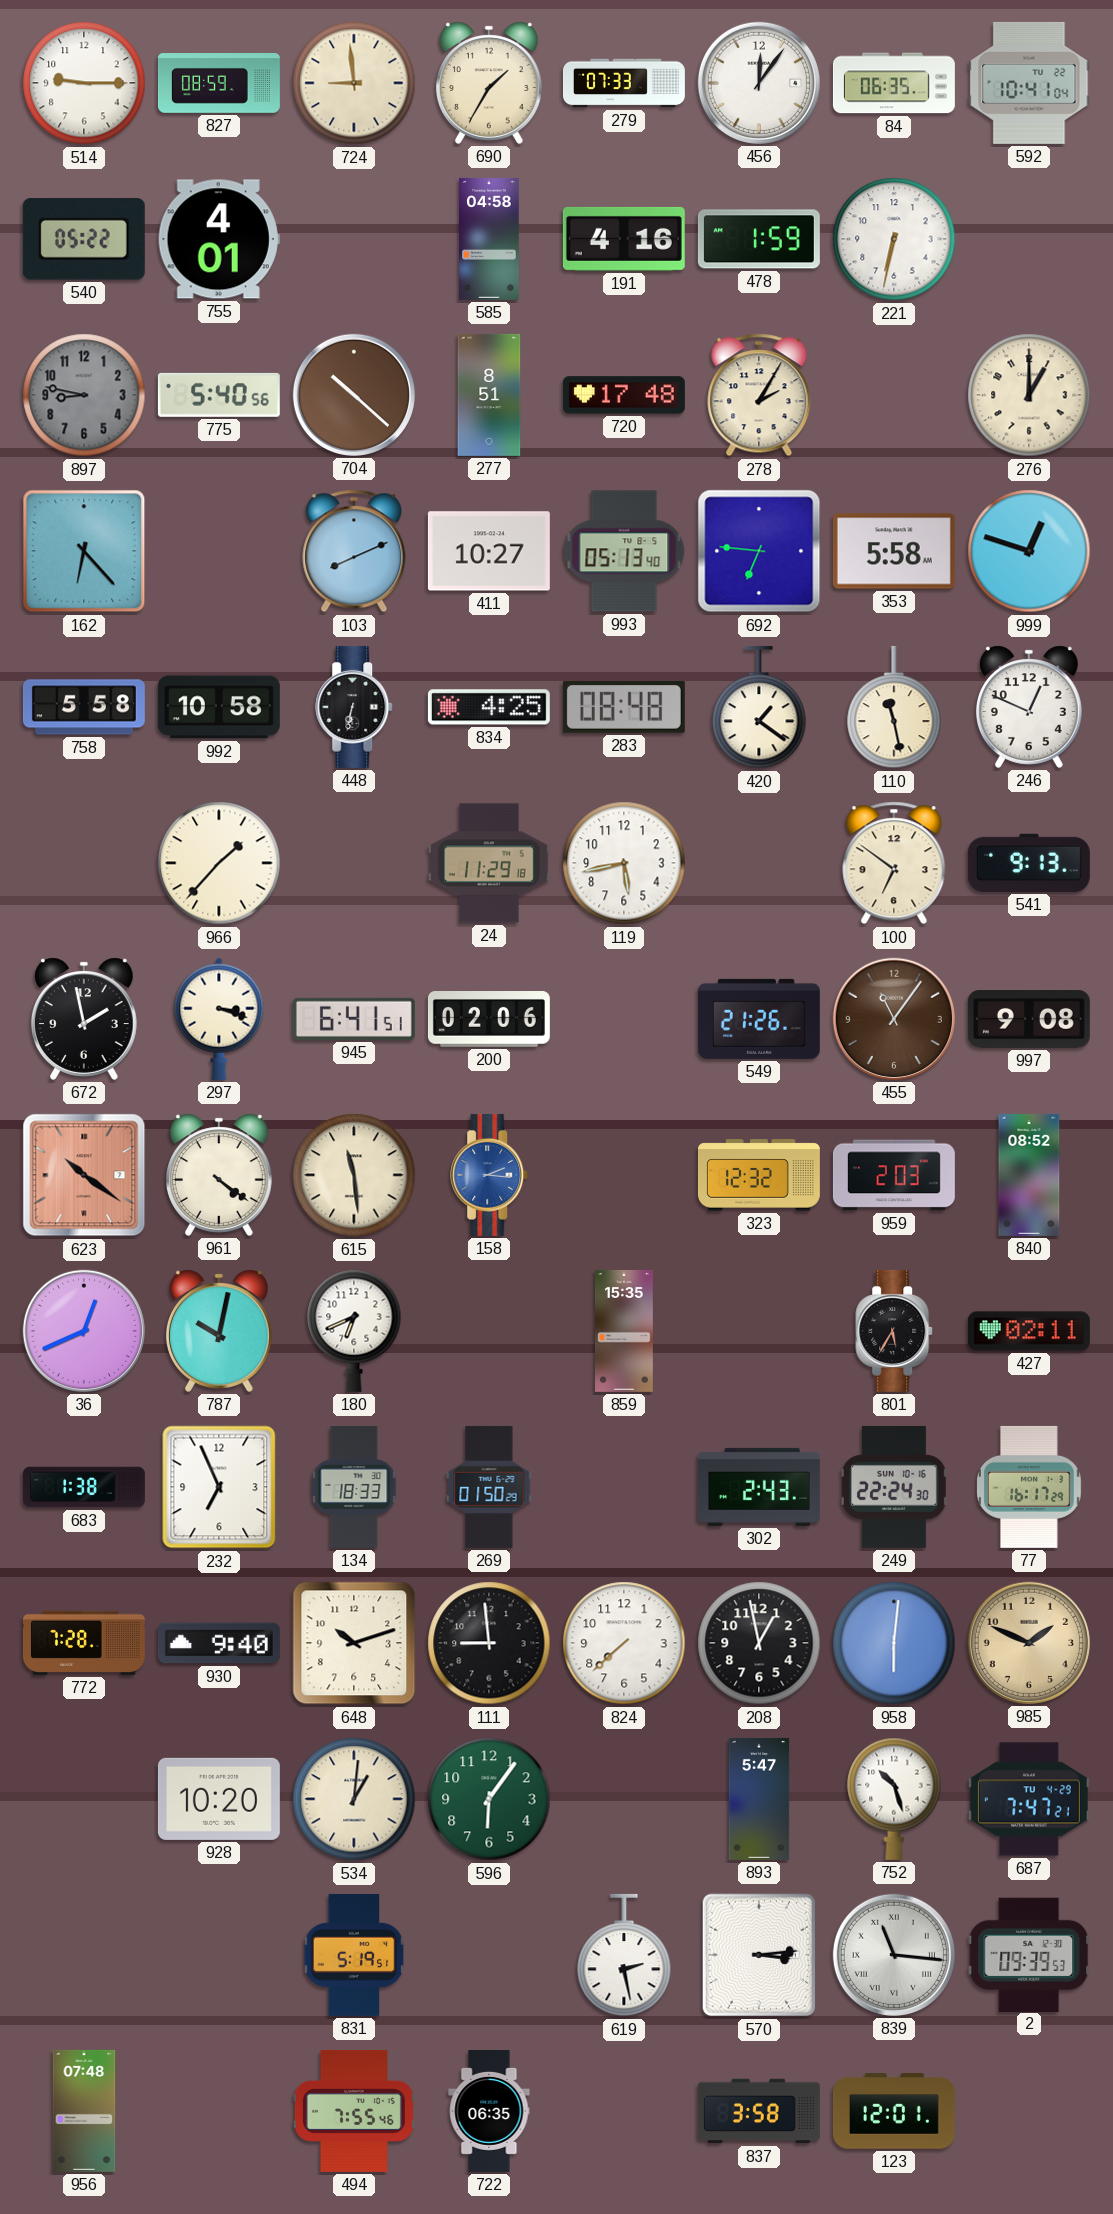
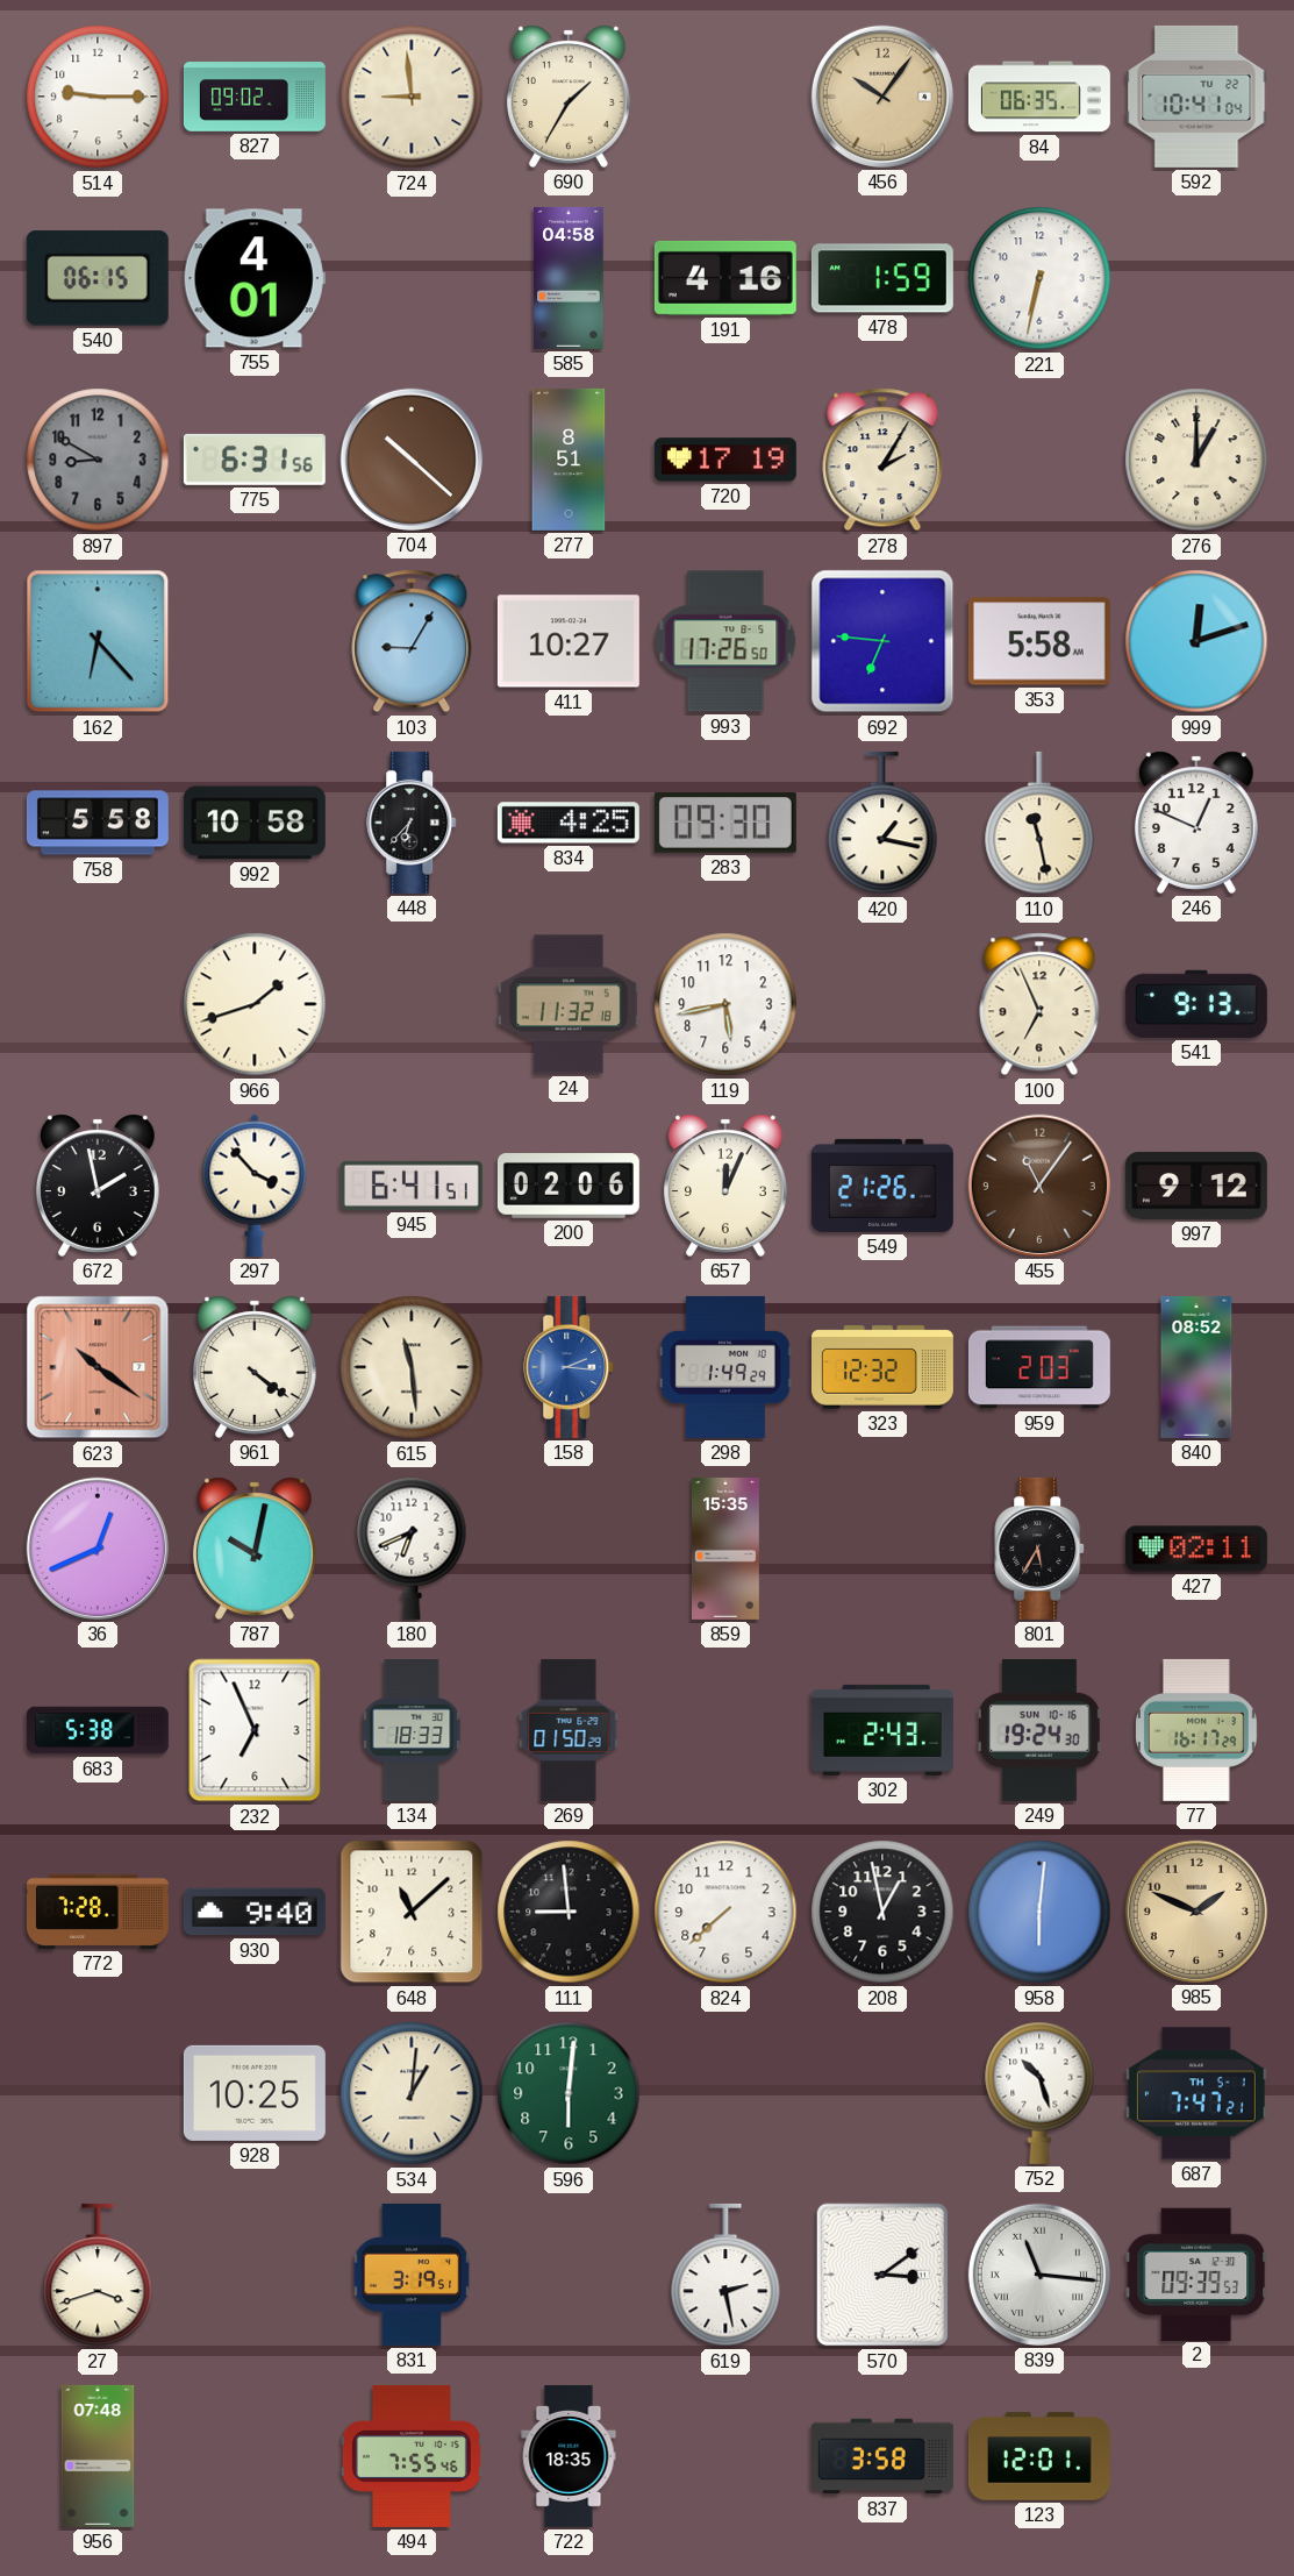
827: 08:59 -> 09:02
279: 07:33 -> none
456: 12:06 -> 10:06
456 dial: white -> champagne
540: 05:22 -> 06:15
897: 8:47 -> 8:50
775: 5:40 -> 6:31
720: 17:48 -> 17:19
103: 8:11 -> 9:05
993: 05:13 -> 17:26
999: 12:48 -> 12:12
448: 6:32 -> 6:37
283: 08:48 -> 09:30
420: 1:21 -> 1:17
966: 1:37 -> 1:42
24: 11:29 -> 11:32
100: 6:51 -> 6:56
297: 3:18 -> 3:53
657: none -> 12:04
997: 9:08 -> 9:12
298: none -> 1:49
683: 1:38 -> 5:38
249: 22:24 -> 19:24
648: 10:12 -> 11:08
928: 10:20 -> 10:25
596: 6:06 -> 6:01
893: 5:47 -> none
687 date: TU 4-29 -> TH 5-1
27: none -> 3:42
831: 5:19 -> 3:19
570: 3:14 -> 3:09
722: 06:35 -> 18:35
